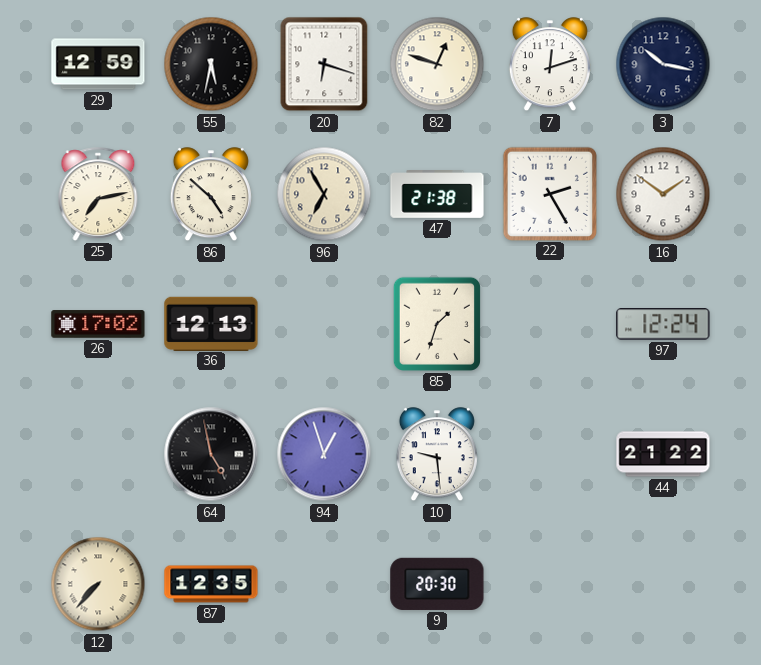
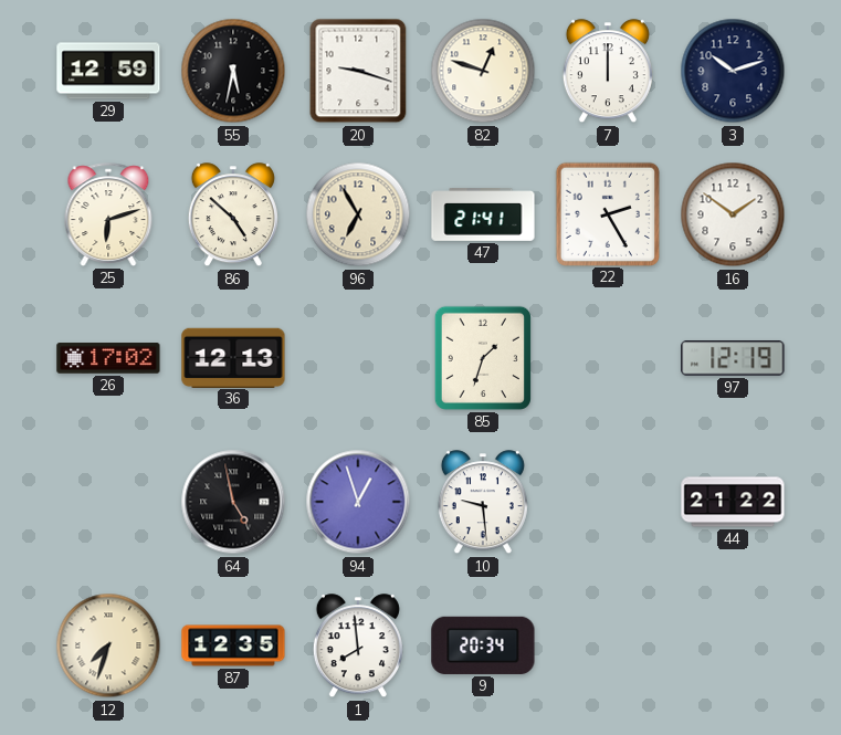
20: 6:18 -> 9:18
7: 12:12 -> 12:00
3: 10:17 -> 10:12
25: 7:13 -> 6:12
47: 21:38 -> 21:41
97: 12:24 -> 12:19
12: 7:37 -> 7:33
1: none -> 7:59
9: 20:30 -> 20:34
